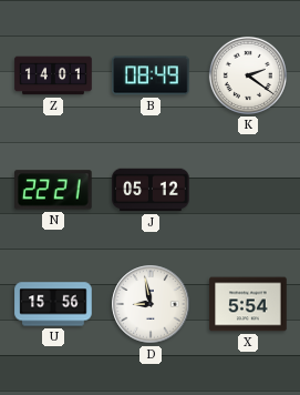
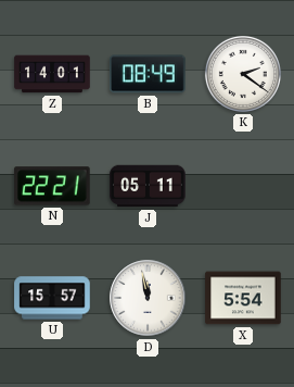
J: 05:12 -> 05:11
U: 15:56 -> 15:57
D: 8:58 -> 11:58
